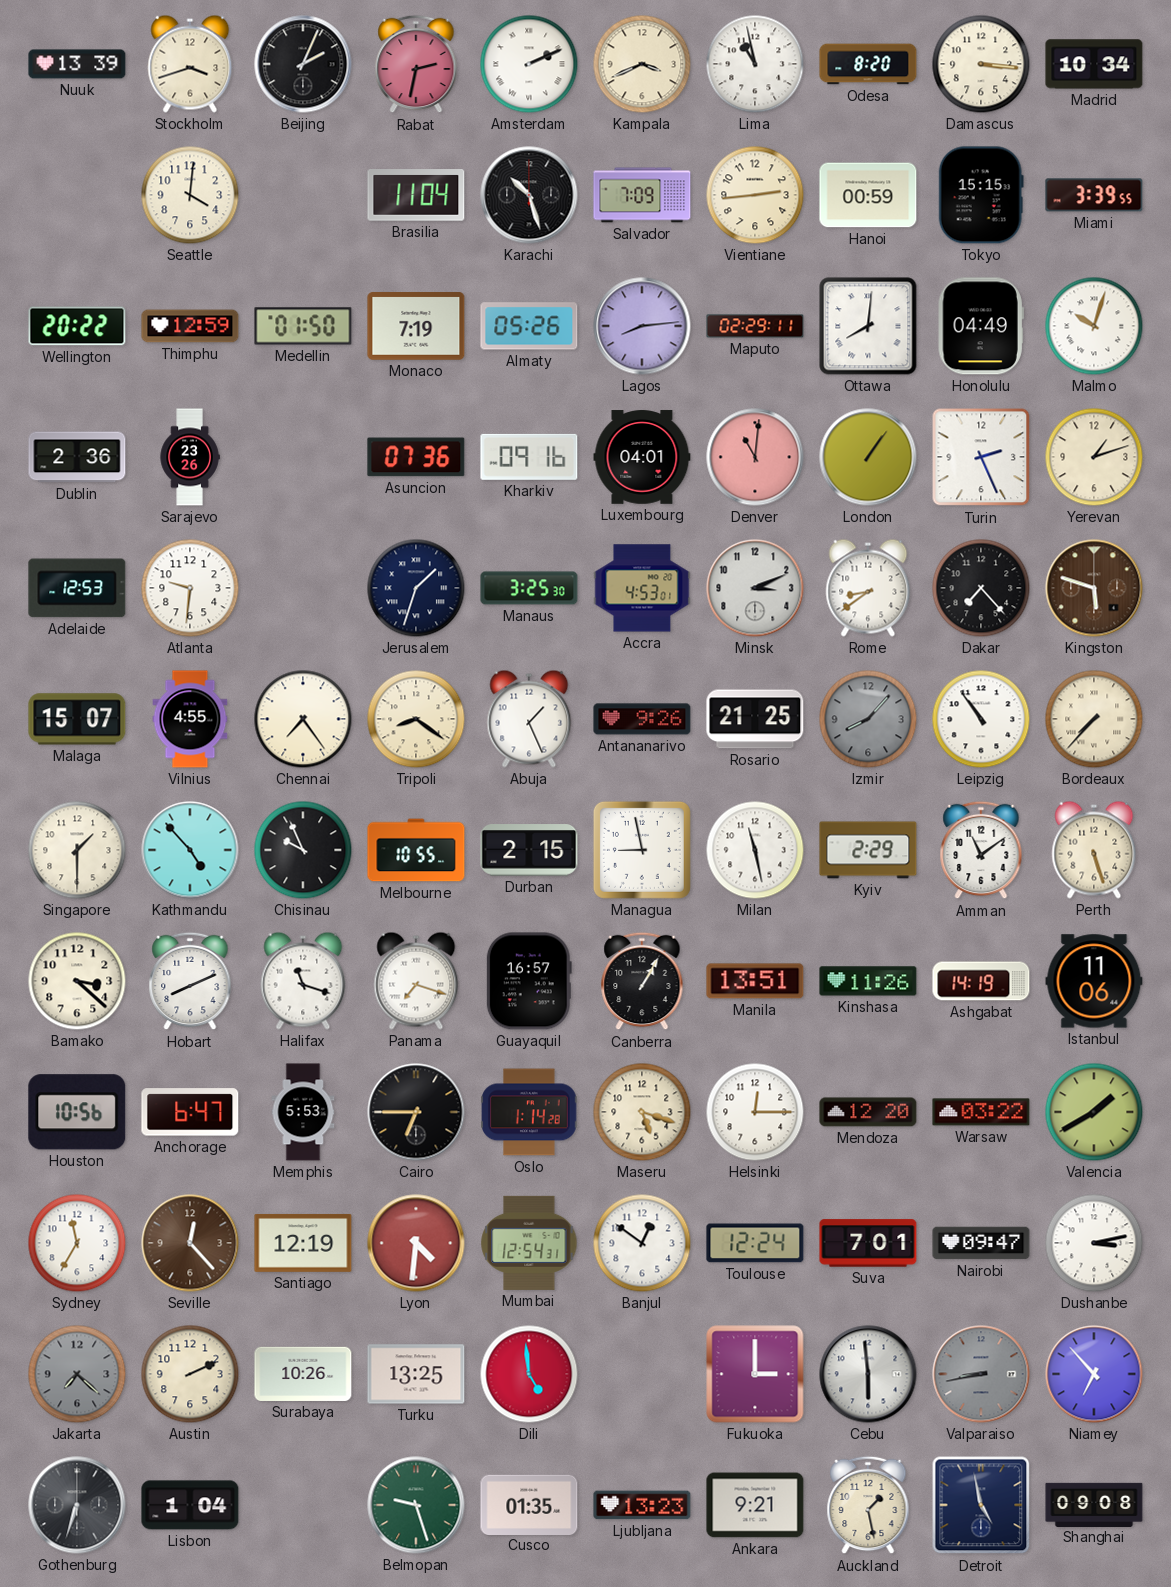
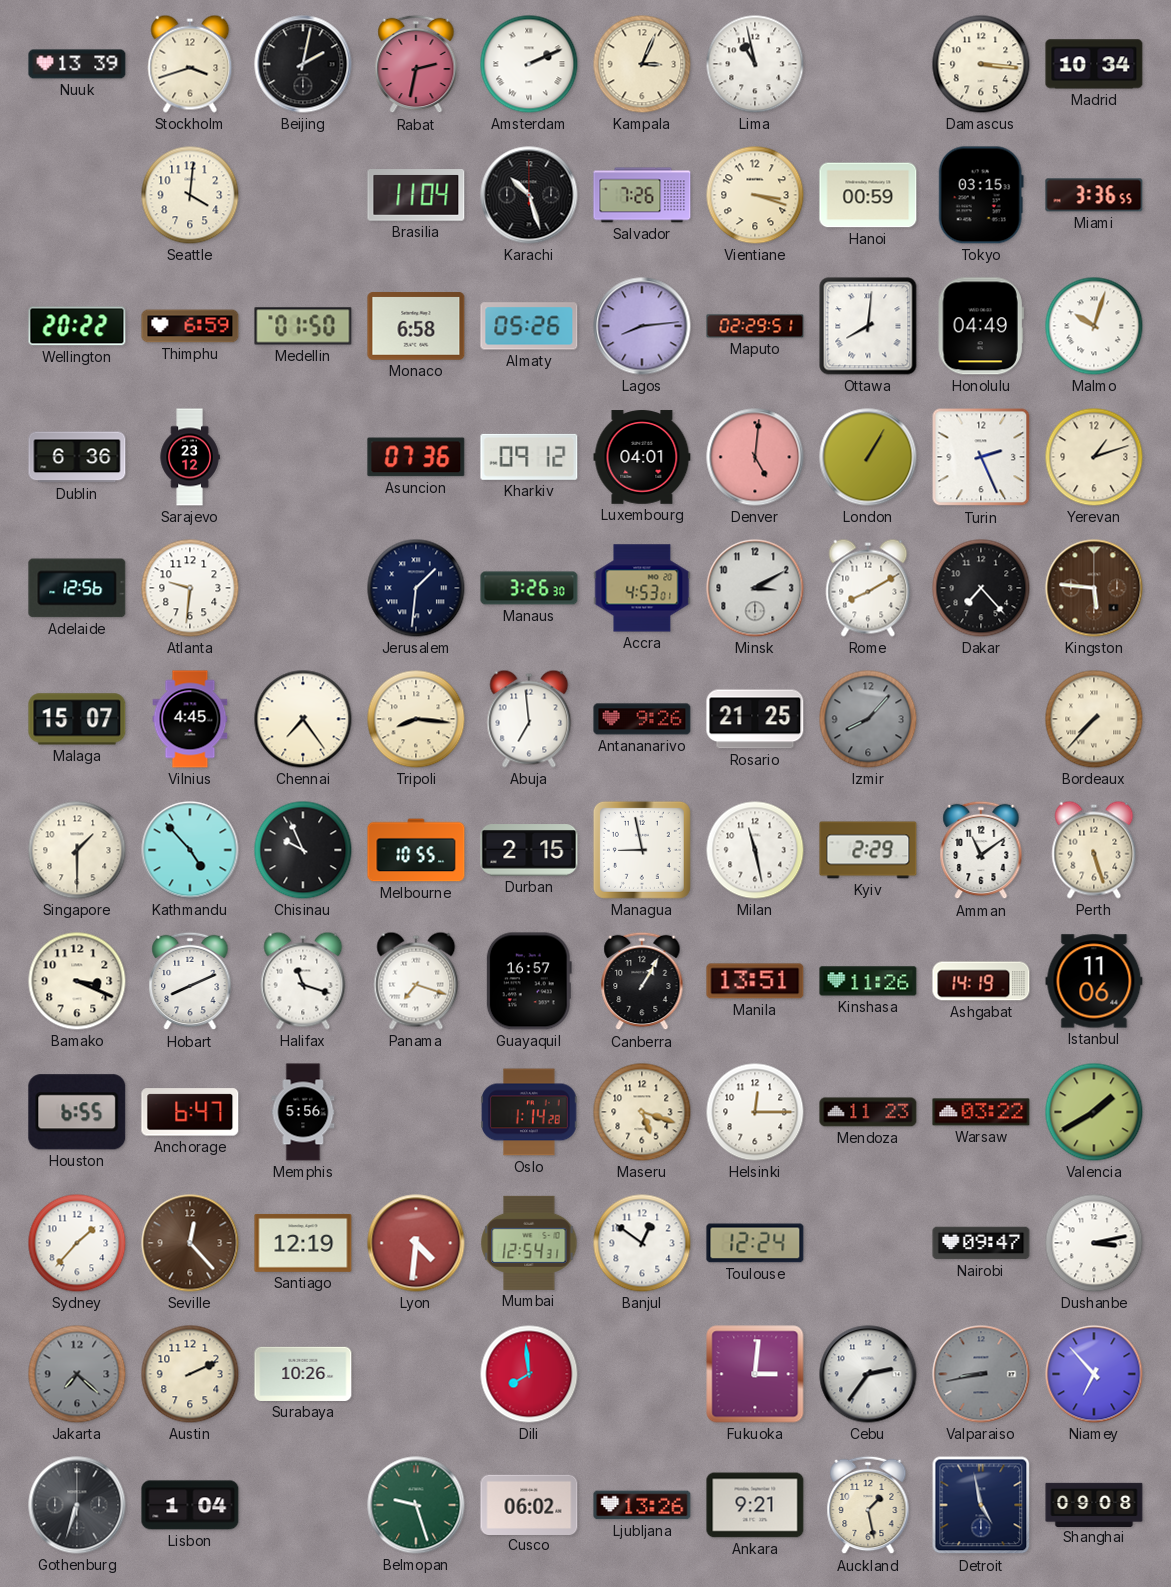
Beijing: 2:04 -> 2:02
Kampala: 3:41 -> 3:04
Odesa: 8:20 -> none
Salvador: 7:09 -> 7:26
Vientiane: 2:44 -> 3:18
Tokyo: 15:15 -> 03:15
Miami: 3:39 -> 3:36
Thimphu: 12:59 -> 6:59
Monaco: 7:19 -> 6:58
Maputo: 02:29:11 -> 02:29:51
Dublin: 2:36 -> 6:36
Sarajevo: 23:26 -> 23:12
Kharkiv: 09:16 -> 09:12
Denver: 11:01 -> 5:01
London: 1:06 -> 1:05
Adelaide: 12:53 -> 12:56
Jerusalem: 1:33 -> 1:31
Manaus: 3:25 -> 3:26
Minsk: 3:11 -> 3:10
Rome: 8:39 -> 8:10
Kingston: 5:48 -> 5:46
Vilnius: 4:55 -> 4:45
Tripoli: 8:21 -> 8:16
Abuja: 1:26 -> 6:59
Leipzig: 10:54 -> none
Bamako: 3:22 -> 3:19
Houston: 10:56 -> 6:55
Memphis: 5:53 -> 5:56
Cairo: 6:45 -> none
Mendoza: 12:20 -> 11:23
Sydney: 11:35 -> 1:37
Suva: 7:01 -> none
Turku: 13:25 -> none
Dili: 4:59 -> 7:59
Fukuoka: 3:00 -> 3:01
Cebu: 5:59 -> 2:36
Cusco: 01:35 -> 06:02
Ljubljana: 13:23 -> 13:26
